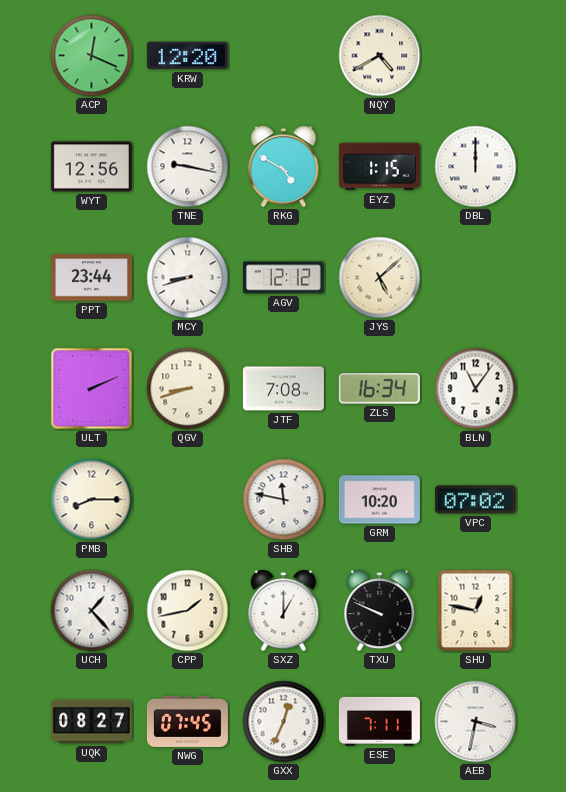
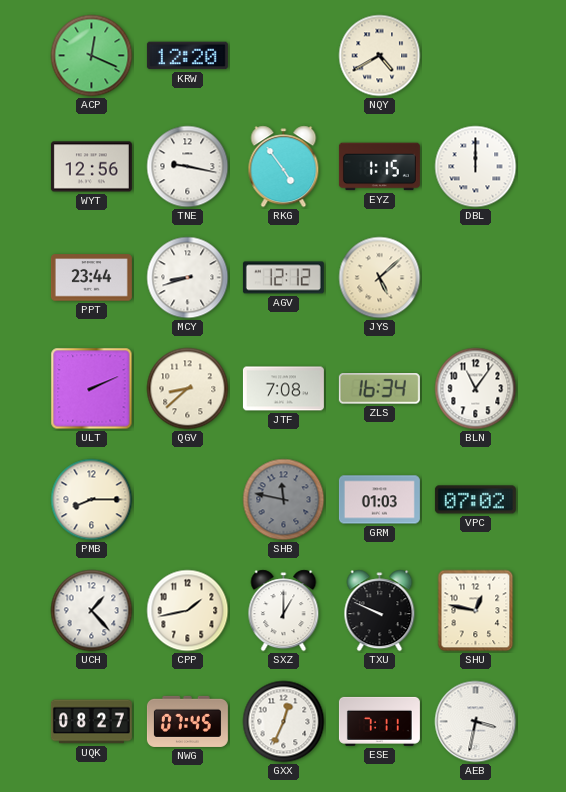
RKG: 4:50 -> 4:54
QGV: 8:42 -> 8:38
SHB dial: white -> grey
GRM: 10:20 -> 01:03
